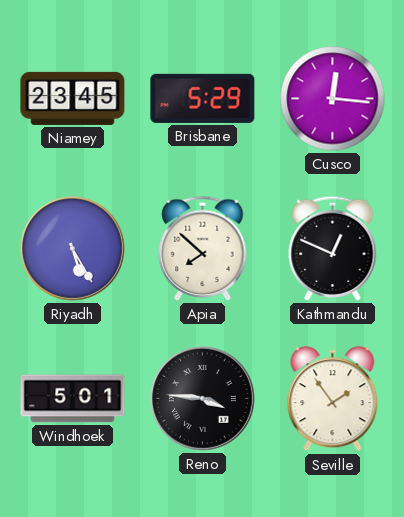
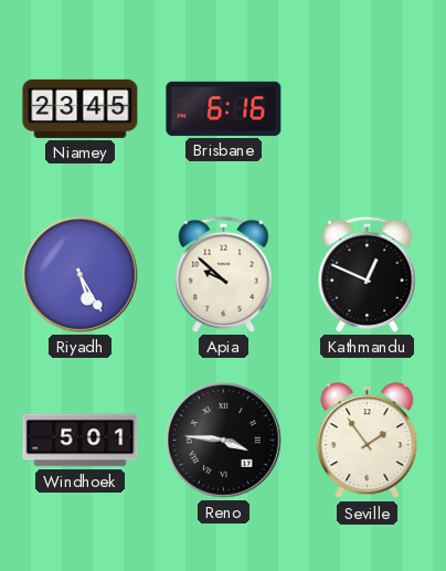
Brisbane: 5:29 -> 6:16
Cusco: 12:16 -> none
Apia: 7:52 -> 9:52
